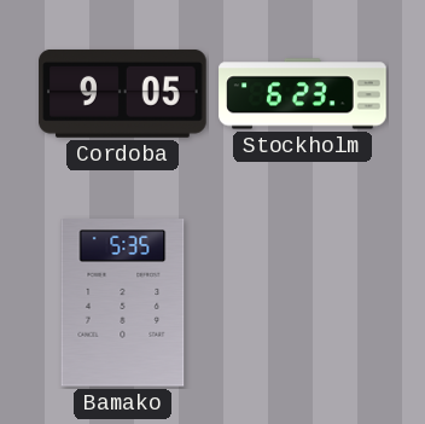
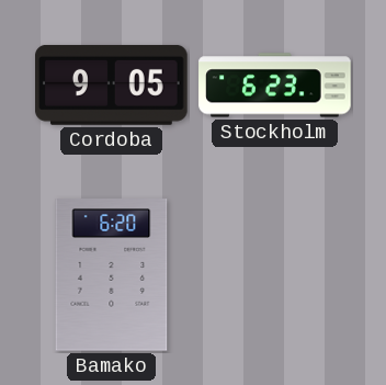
Bamako: 5:35 -> 6:20
